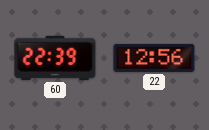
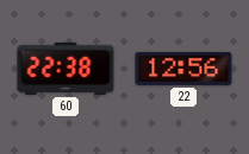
60: 22:39 -> 22:38
